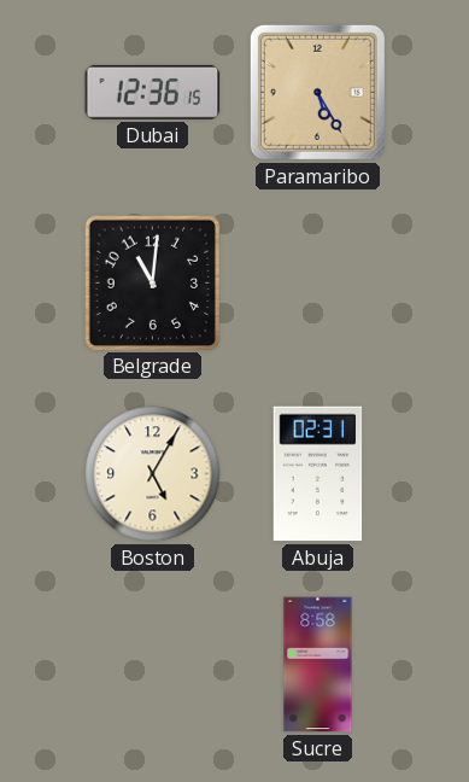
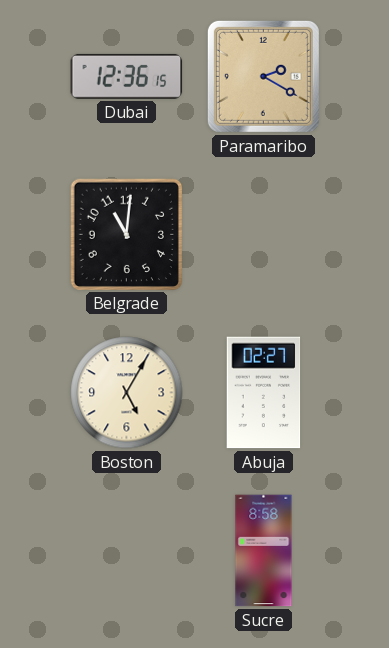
Paramaribo: 5:25 -> 2:20
Abuja: 02:31 -> 02:27
